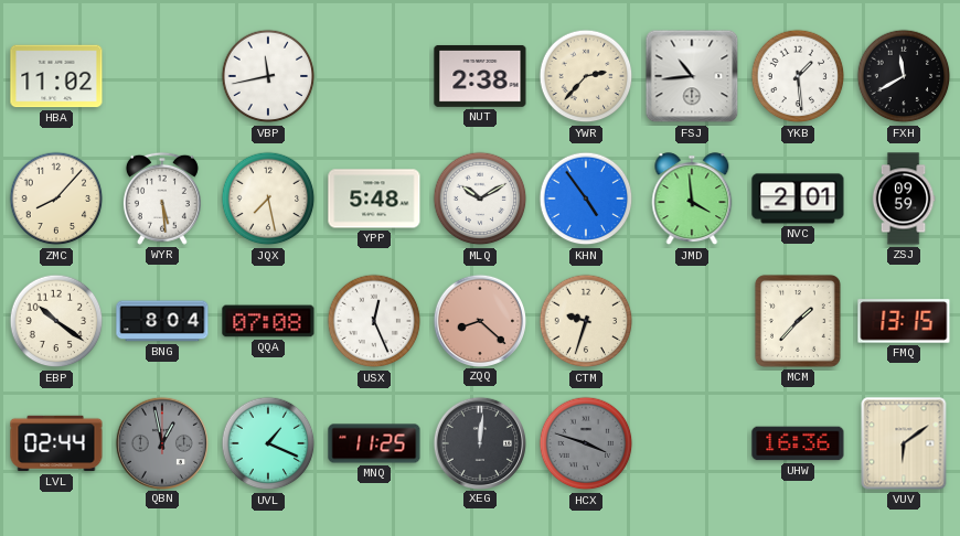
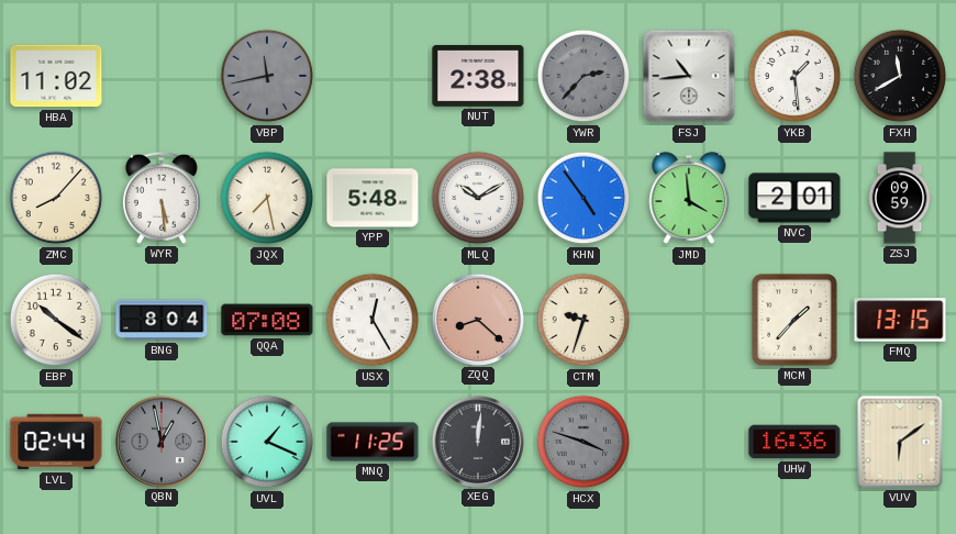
VBP dial: white -> grey
YWR dial: cream -> grey
USX: 12:26 -> 12:25
